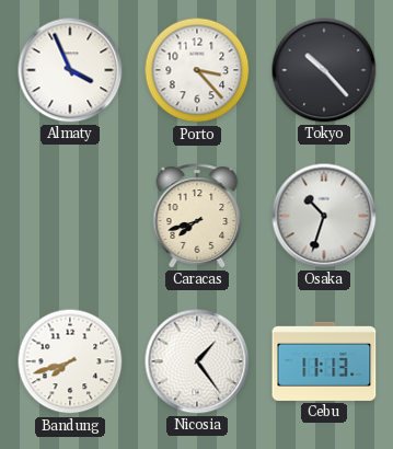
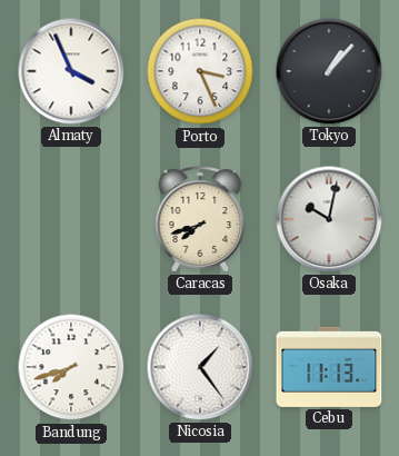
Porto: 3:23 -> 3:26
Tokyo: 10:23 -> 1:07
Osaka: 10:33 -> 10:02
